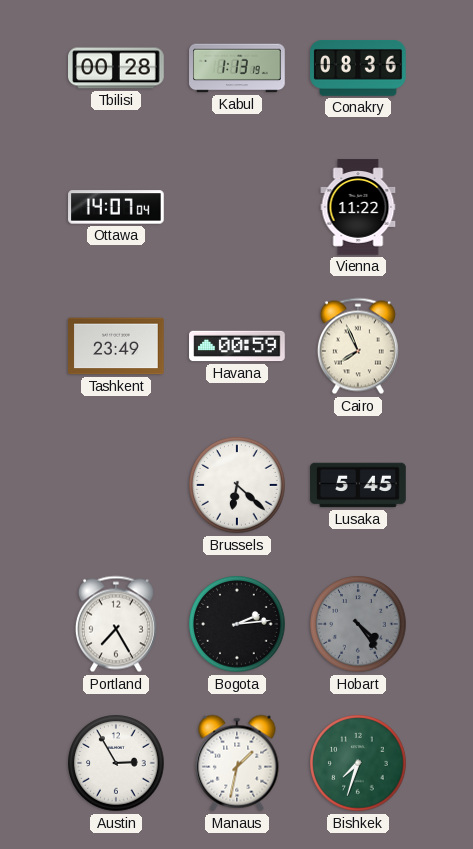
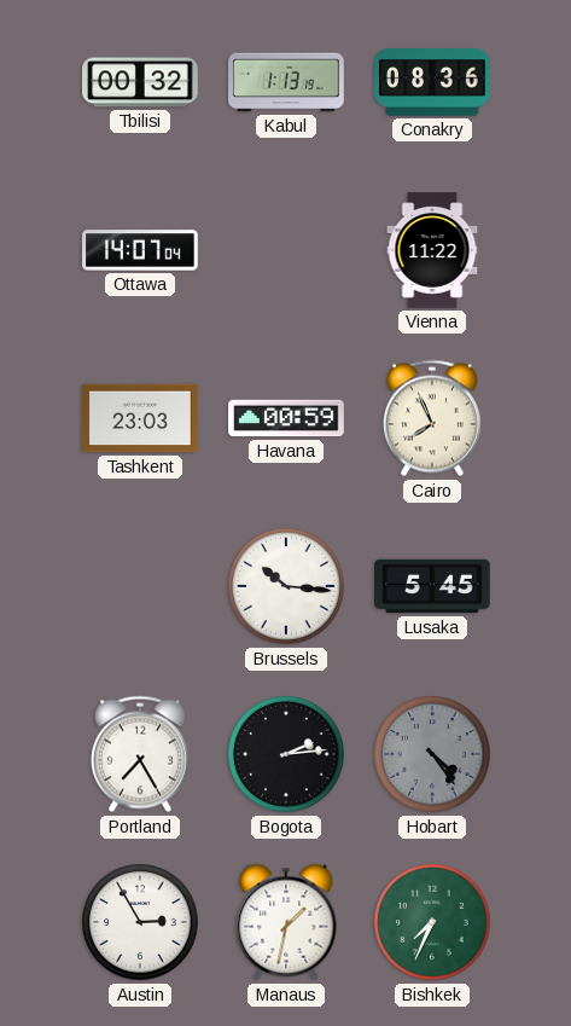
Tbilisi: 00:28 -> 00:32
Tashkent: 23:49 -> 23:03
Brussels: 6:22 -> 10:16
Bishkek: 7:33 -> 7:34
